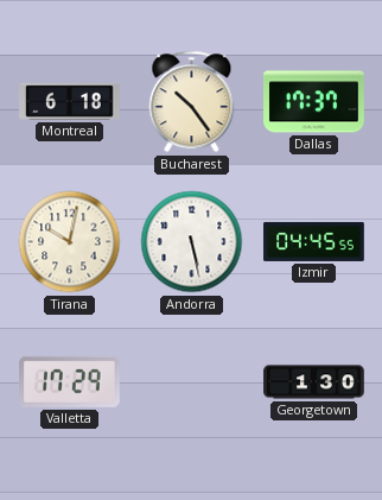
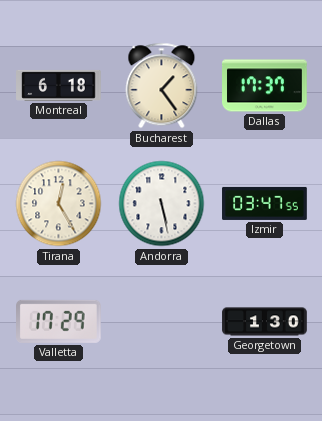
Bucharest: 10:24 -> 1:24
Tirana: 10:02 -> 12:25
Izmir: 04:45 -> 03:47
